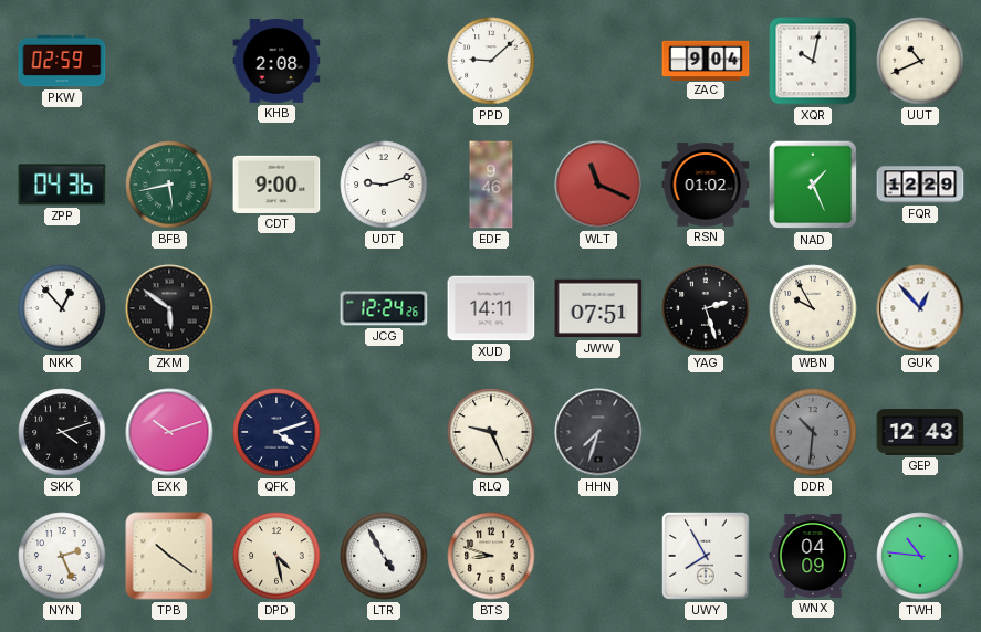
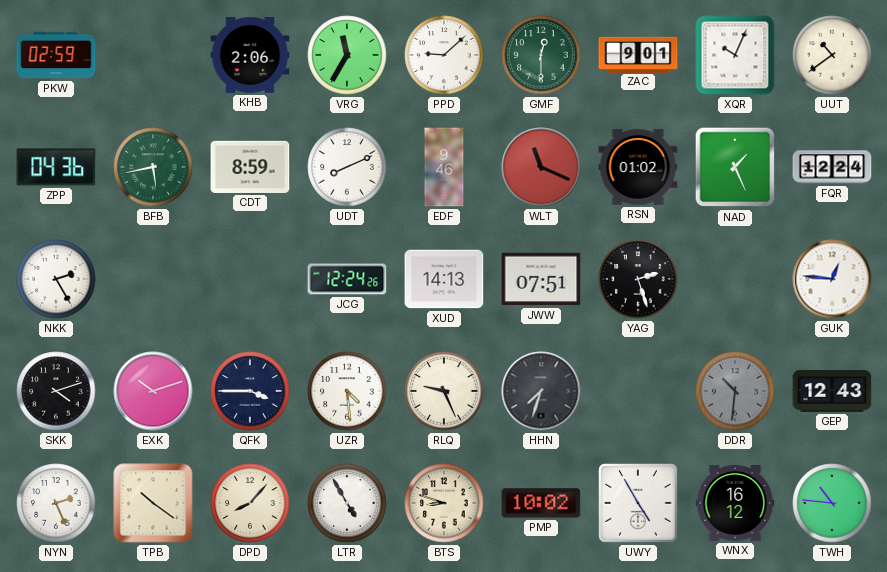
KHB: 2:08 -> 2:06
VRG: none -> 11:35
GMF: none -> 12:30
ZAC: 9:04 -> 9:01
XQR: 10:02 -> 10:04
UUT: 10:41 -> 10:39
CDT: 9:00 -> 8:59
UDT: 9:12 -> 8:11
FQR: 12:29 -> 12:24
NKK: 12:53 -> 2:25
ZKM: 5:51 -> none
XUD: 14:11 -> 14:13
WBN: 9:55 -> none
GUK: 12:53 -> 12:46
QFK: 4:12 -> 3:45
UZR: none -> 4:29
DPD: 4:28 -> 8:07
PMP: none -> 10:02
UWY: 7:55 -> 4:55
WNX: 04:09 -> 16:12
